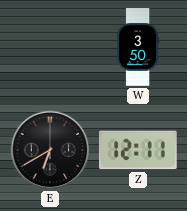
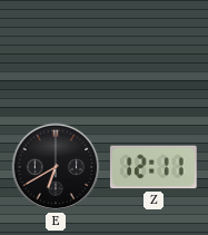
W: 3:50 -> none
